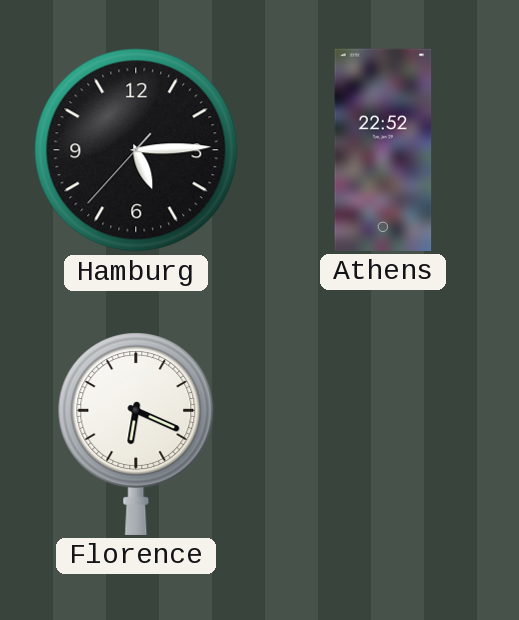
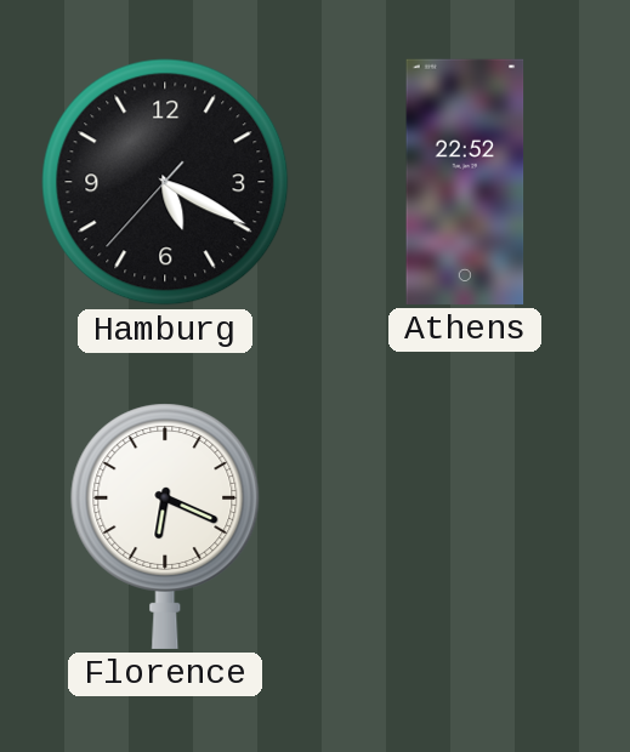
Hamburg: 5:14 -> 5:19
